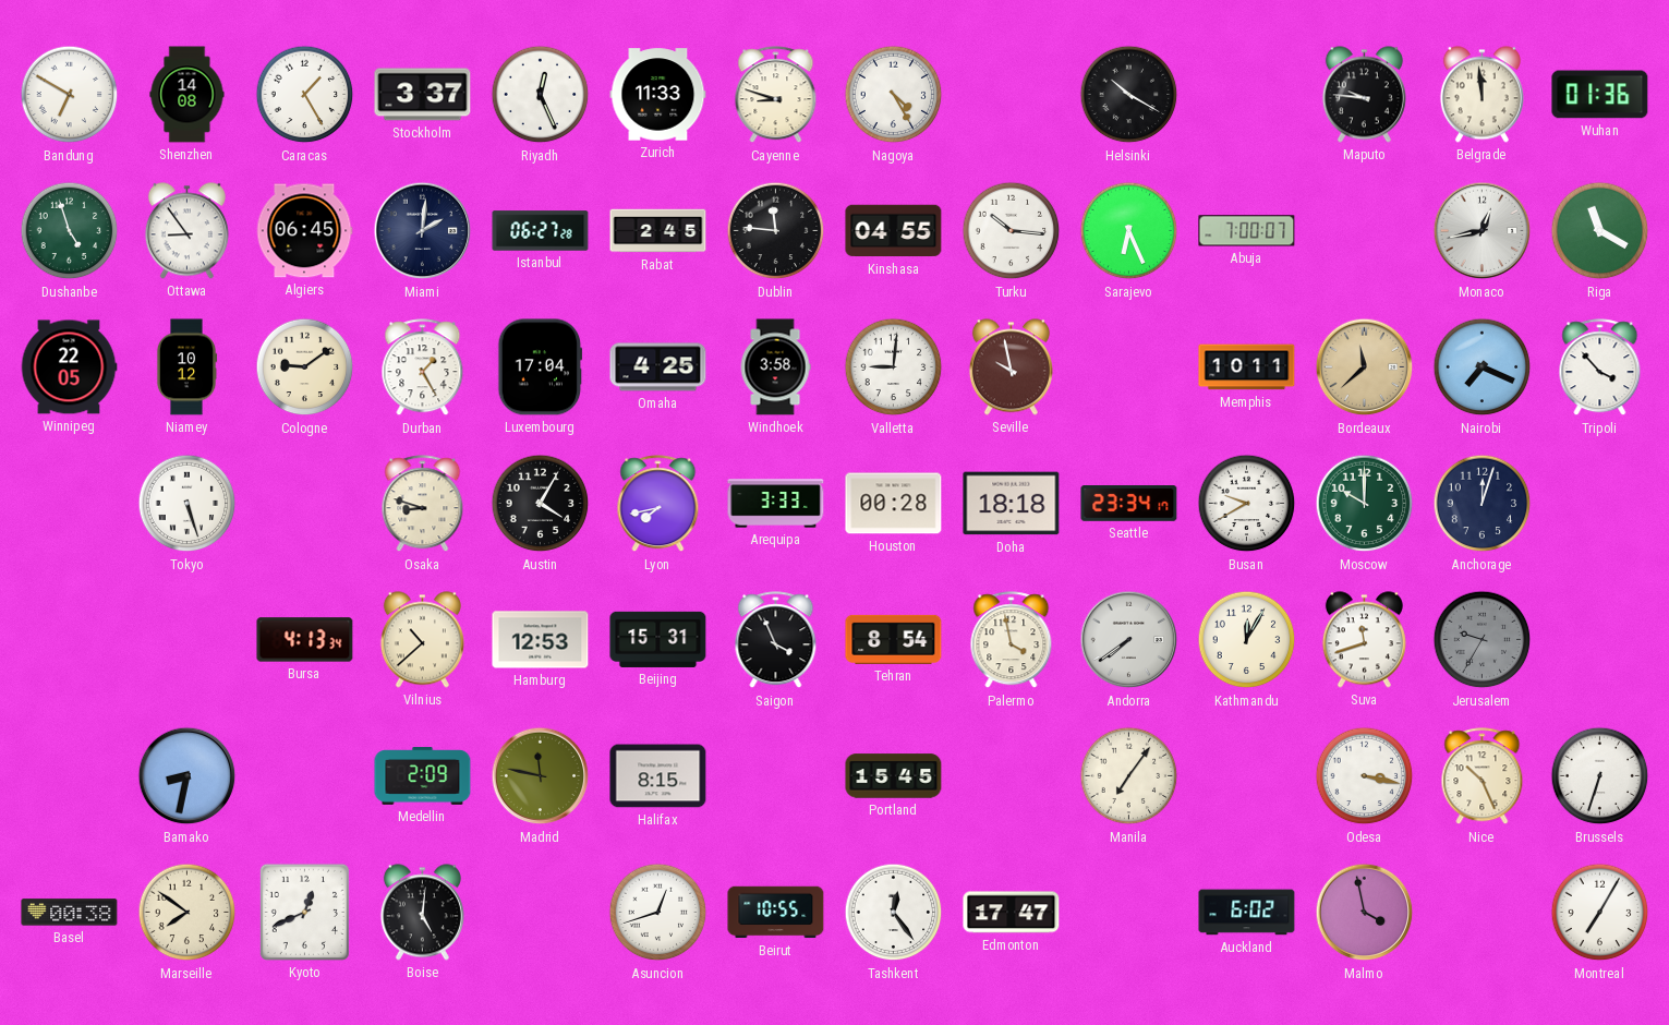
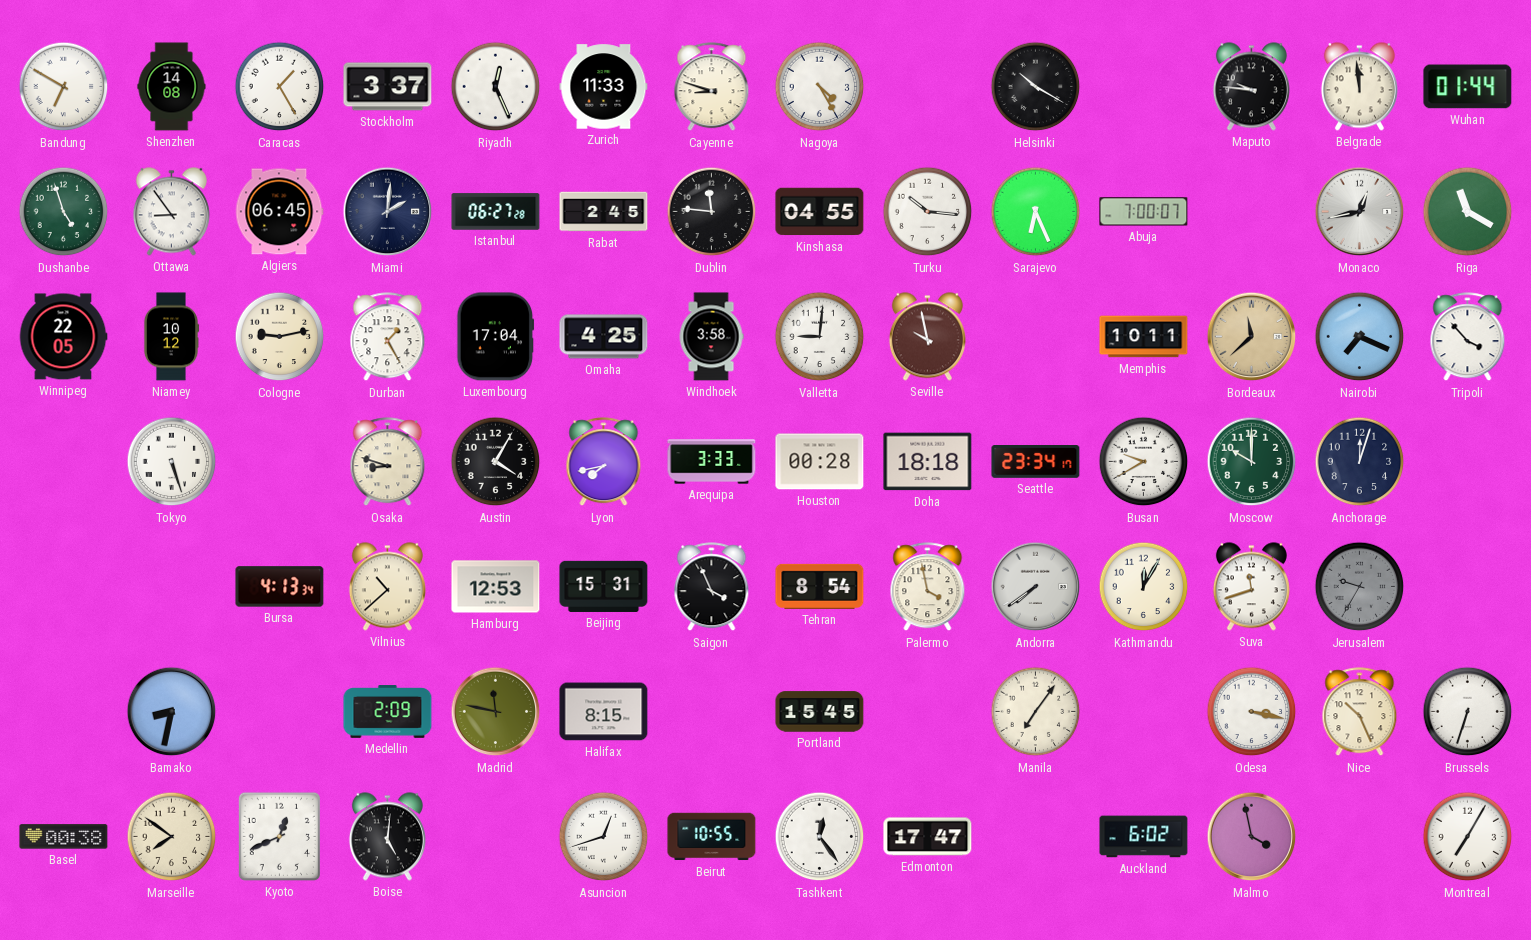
Wuhan: 01:36 -> 01:44
Cologne: 9:09 -> 9:13
